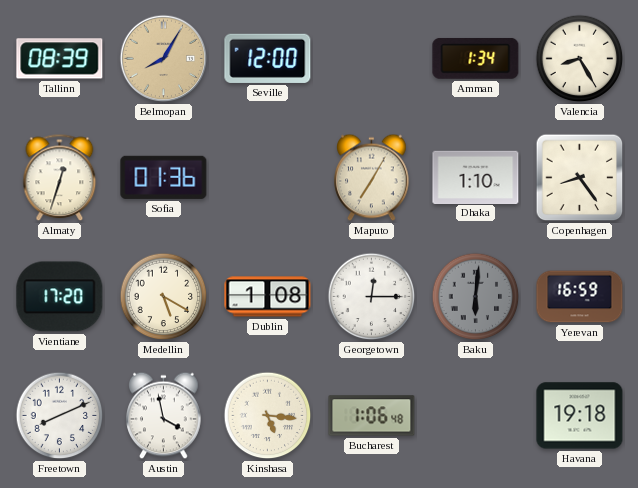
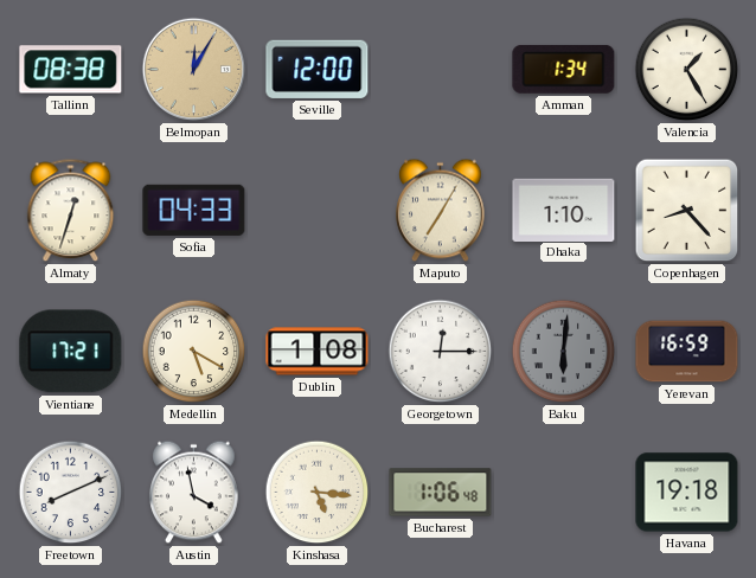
Tallinn: 08:39 -> 08:38
Belmopan: 8:05 -> 12:05
Valencia: 8:25 -> 1:25
Sofia: 01:36 -> 04:33
Copenhagen: 8:24 -> 8:23
Vientiane: 17:20 -> 17:21
